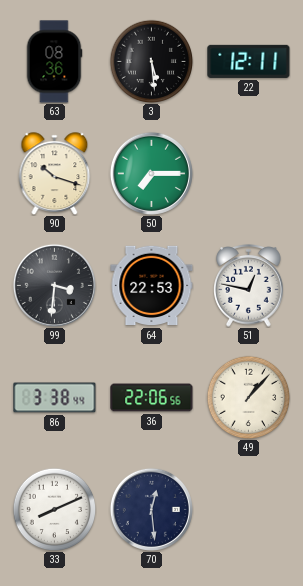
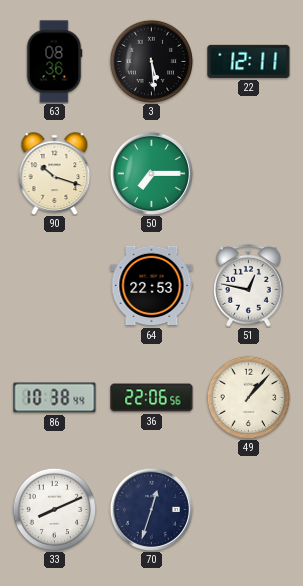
99: 3:31 -> none
86: 3:38 -> 10:38
70: 12:29 -> 12:33
